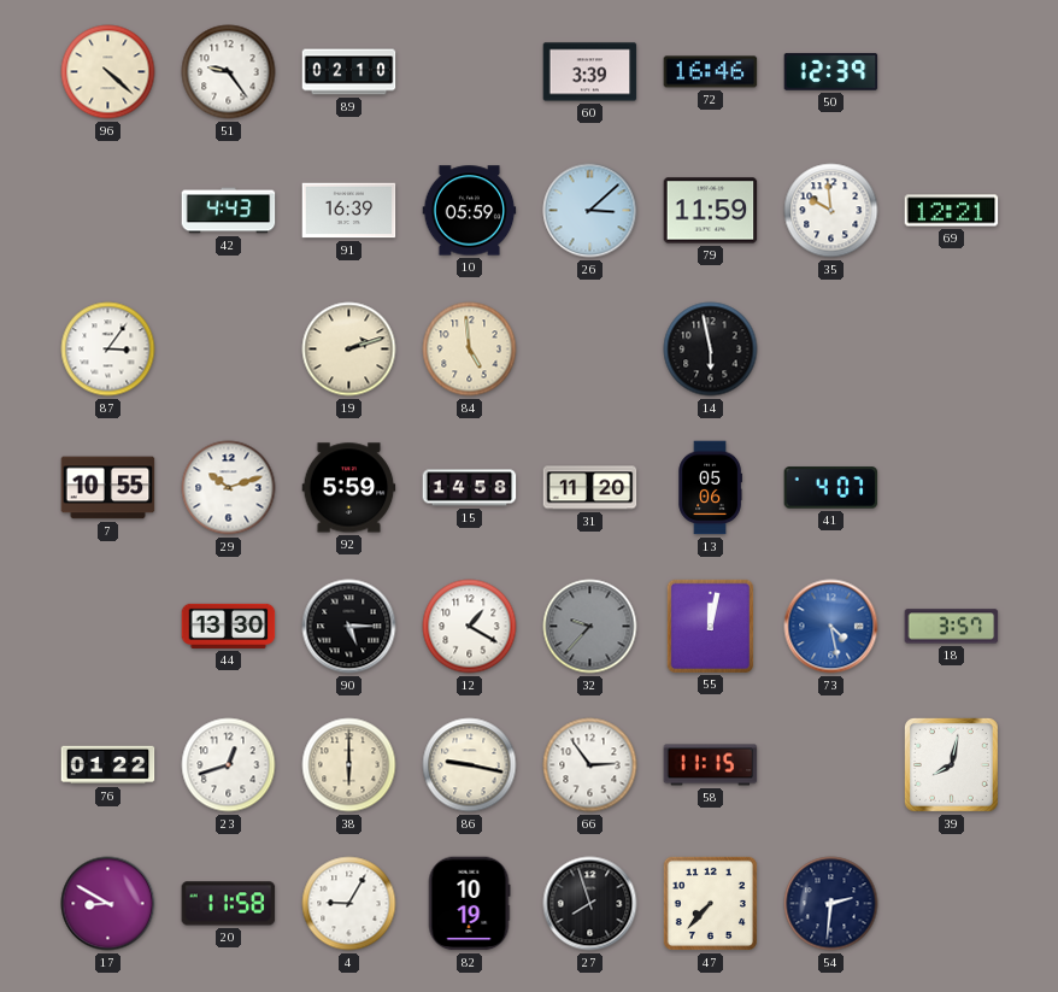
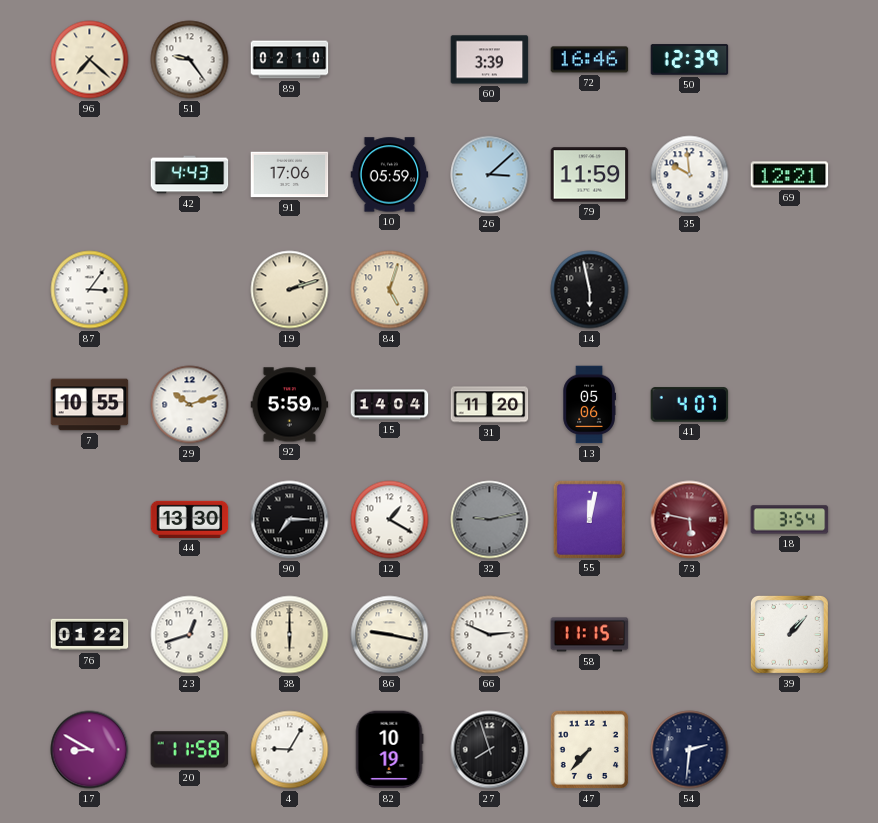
96: 4:22 -> 7:22
91: 16:39 -> 17:06
84: 4:59 -> 5:03
15: 14:58 -> 14:04
90: 5:15 -> 7:15
32: 9:37 -> 9:13
73: 4:28 -> 5:47
73 dial: blue -> burgundy
18: 3:57 -> 3:54
66: 2:54 -> 2:49
39: 8:02 -> 1:07
